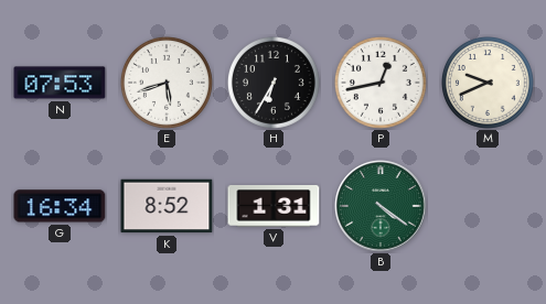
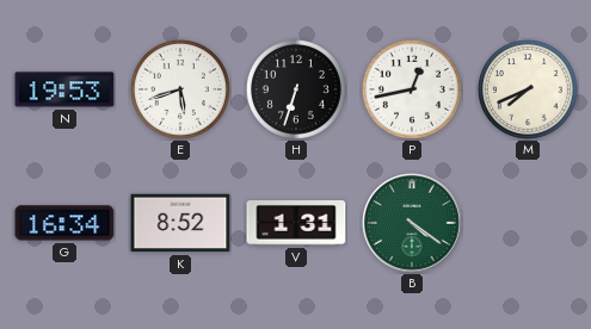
N: 07:53 -> 19:53
H: 6:35 -> 6:33
M: 9:41 -> 7:41
